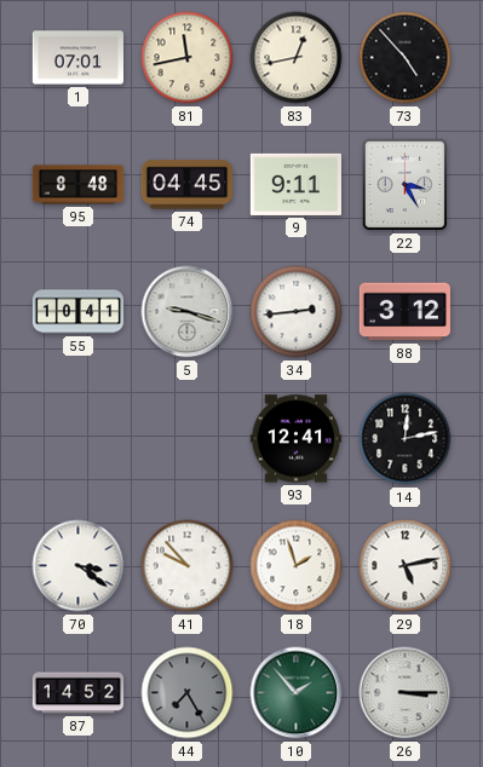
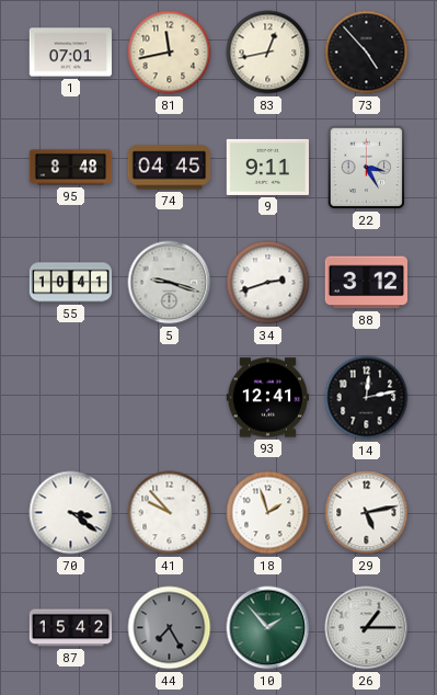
34: 2:44 -> 2:42
87: 14:52 -> 15:42
26: 3:15 -> 1:15
